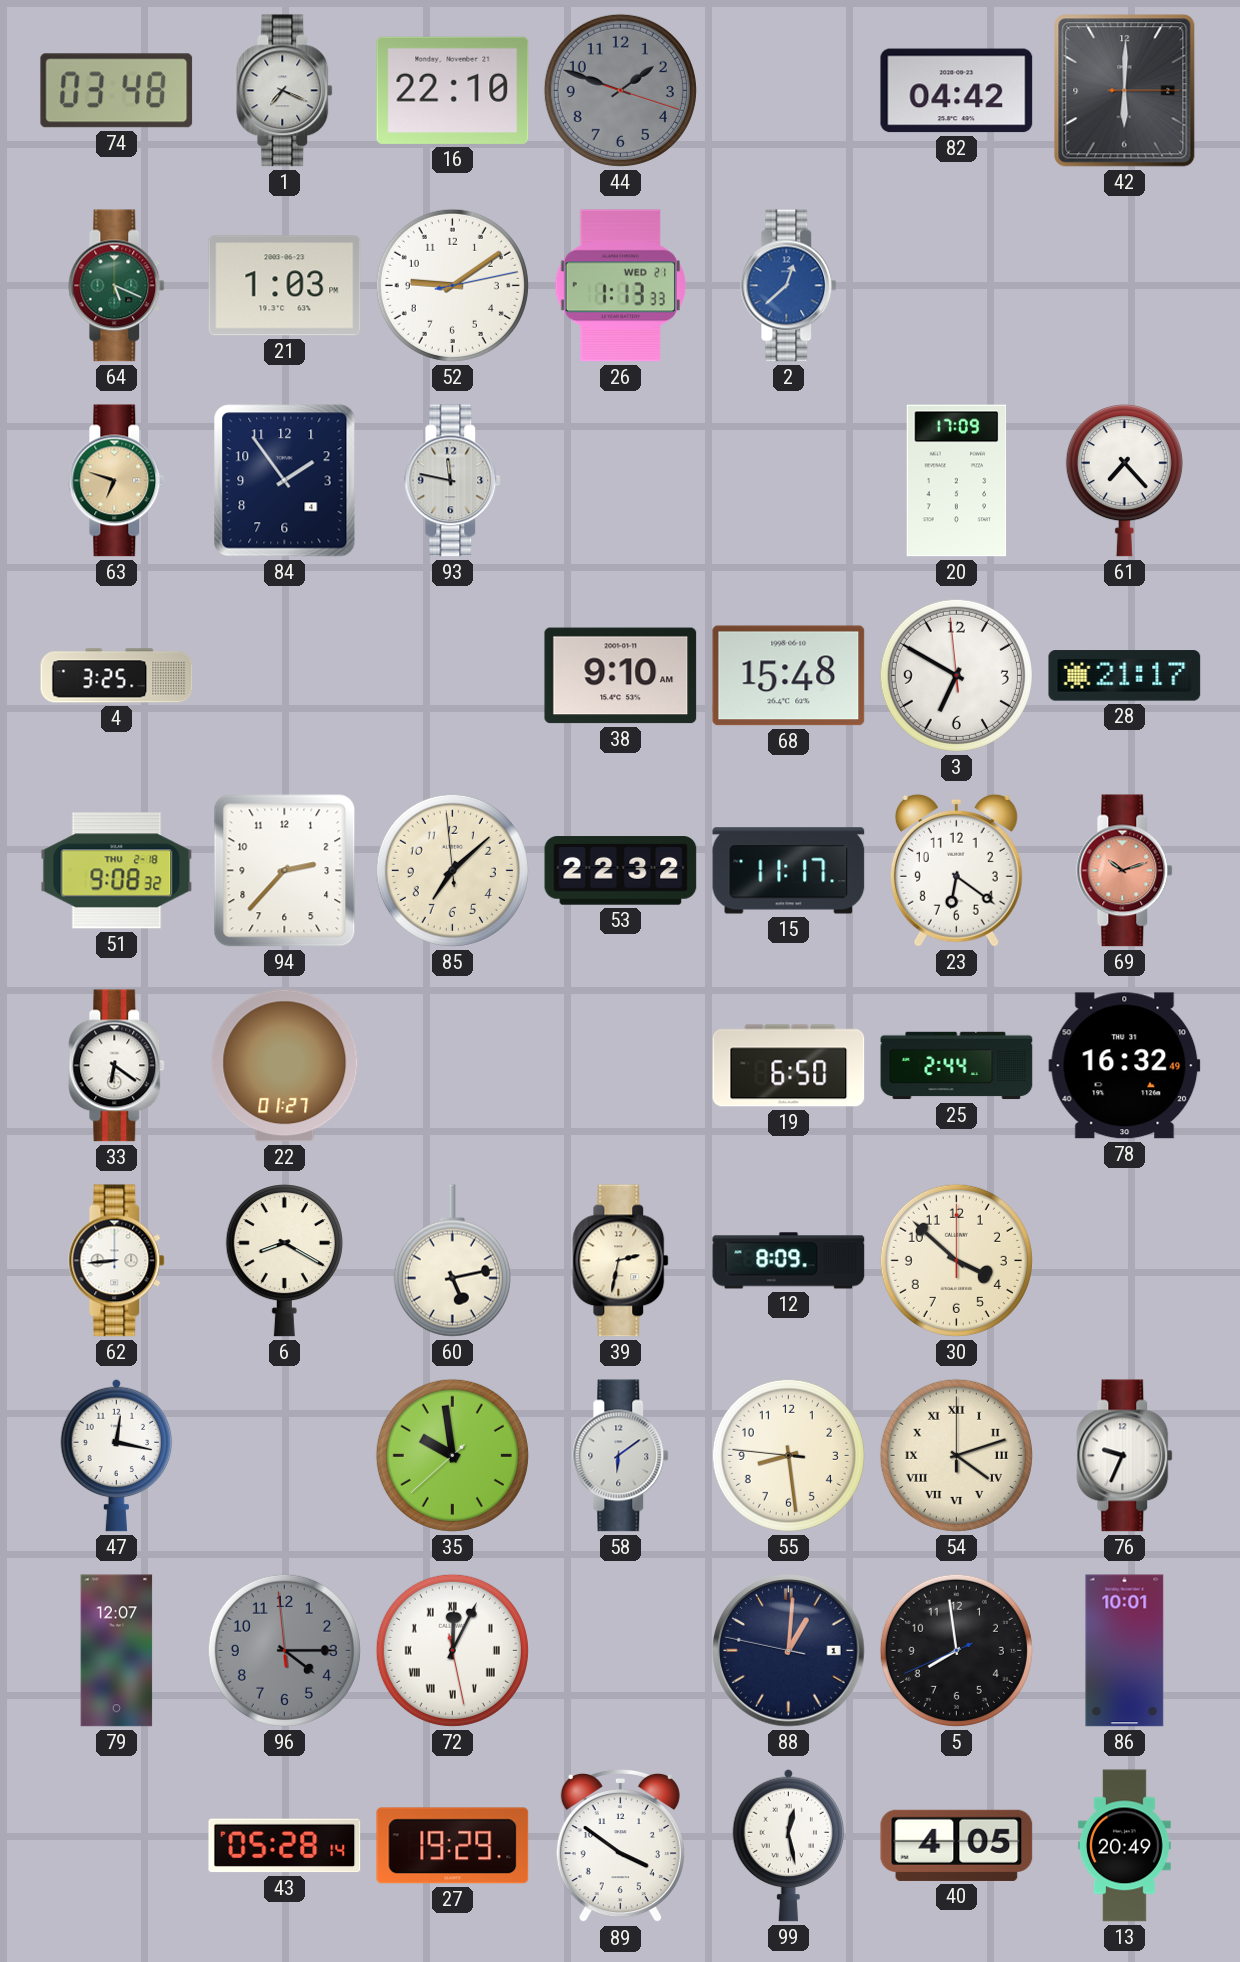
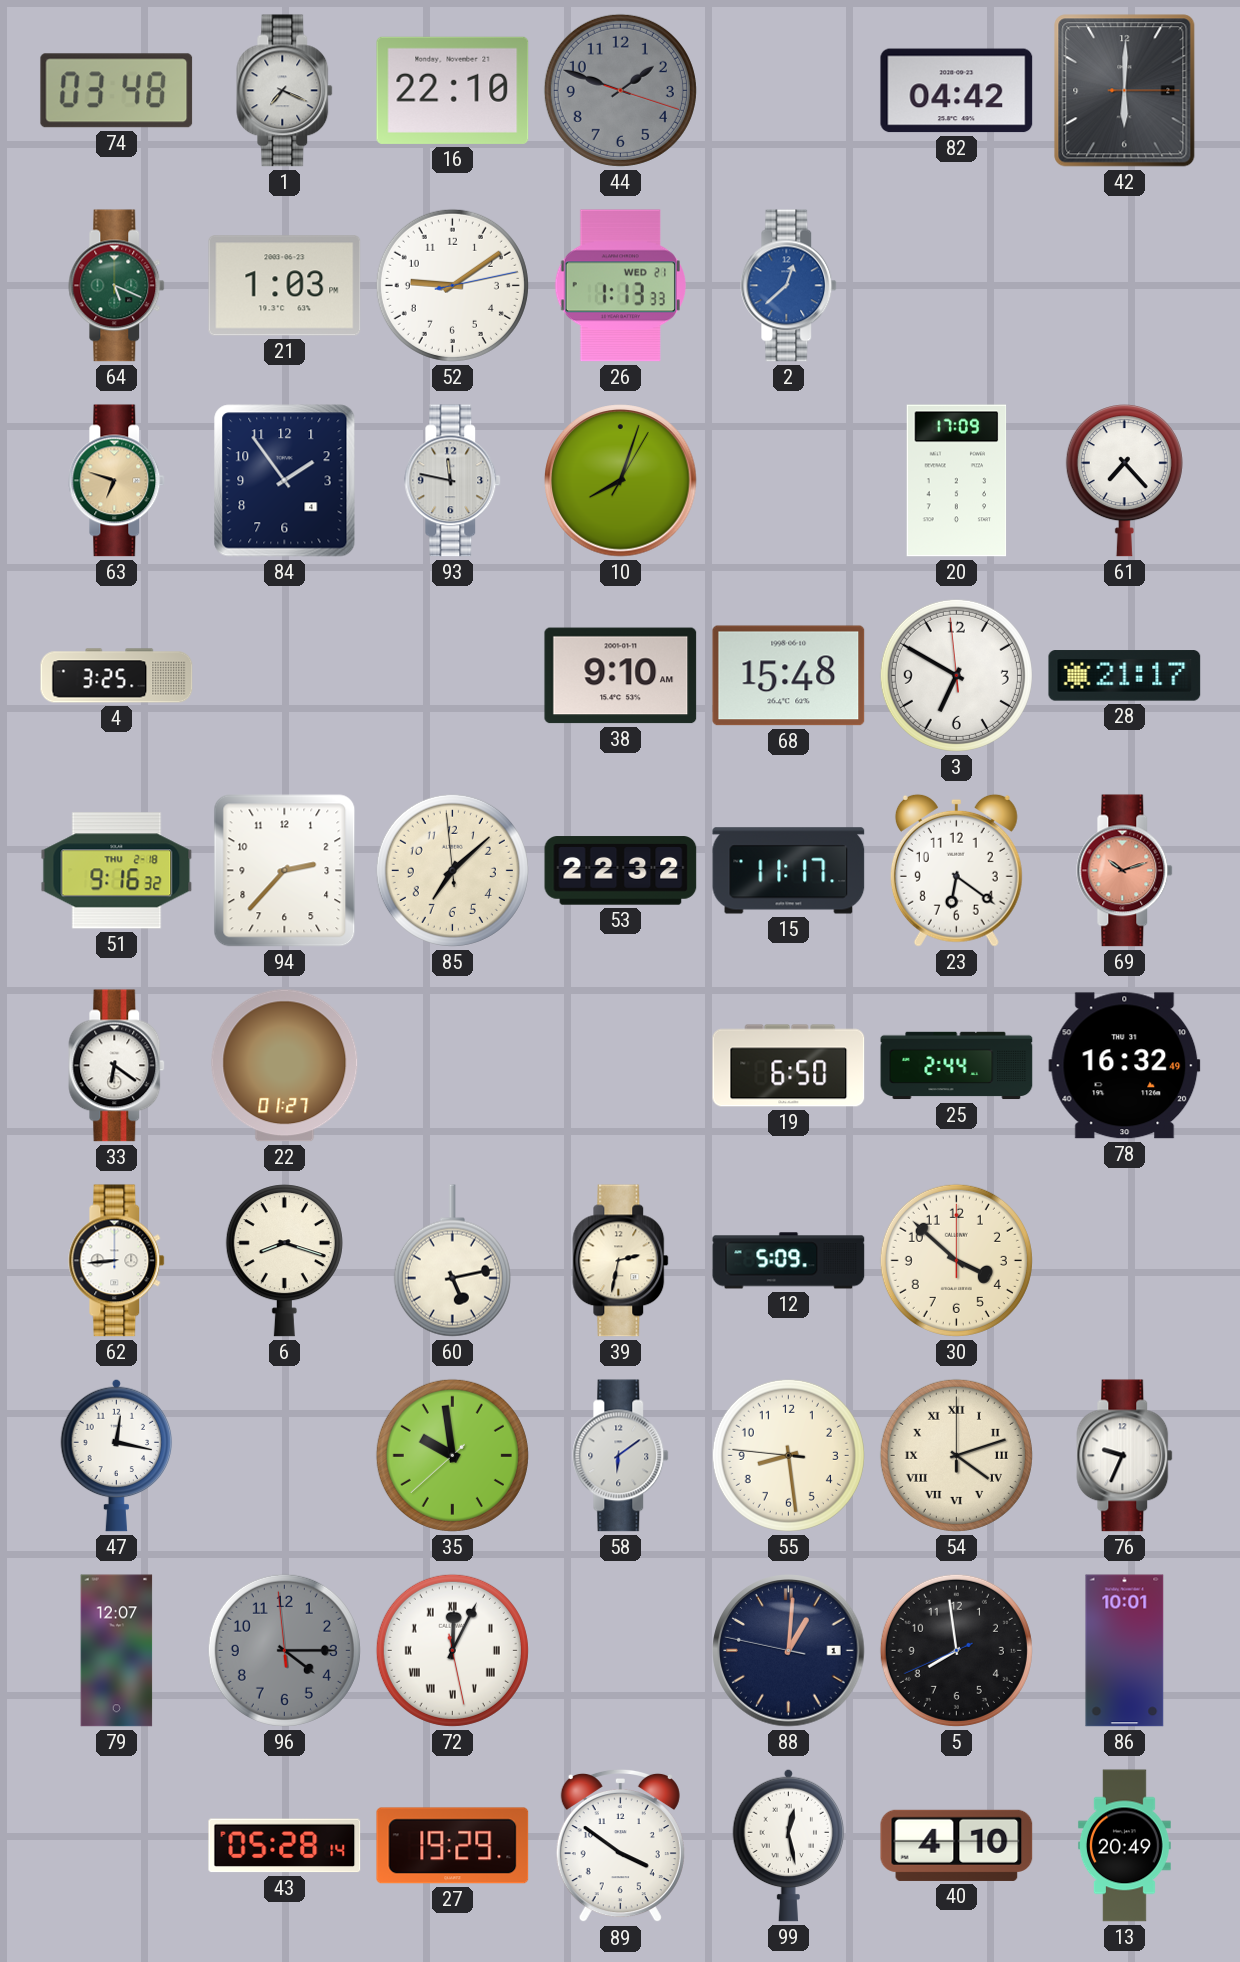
10: none -> 8:03
51: 9:08 -> 9:16
6: 8:20 -> 8:18
12: 8:09 -> 5:09
40: 4:05 -> 4:10
